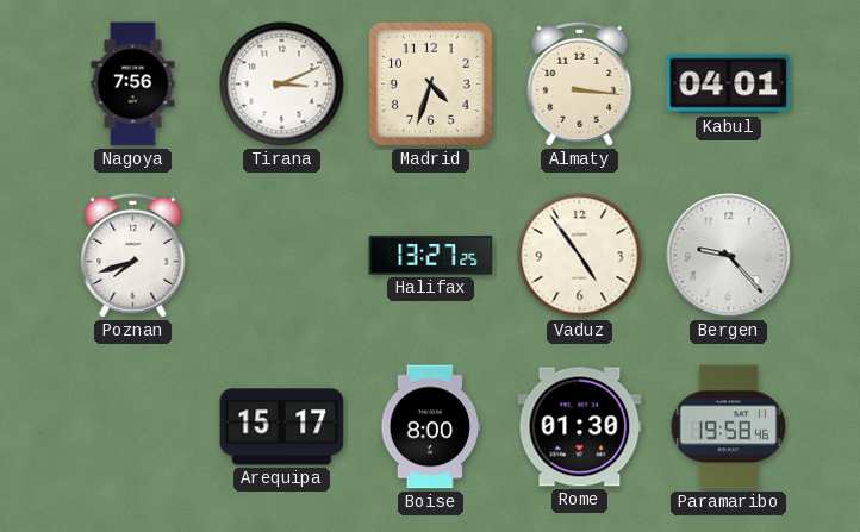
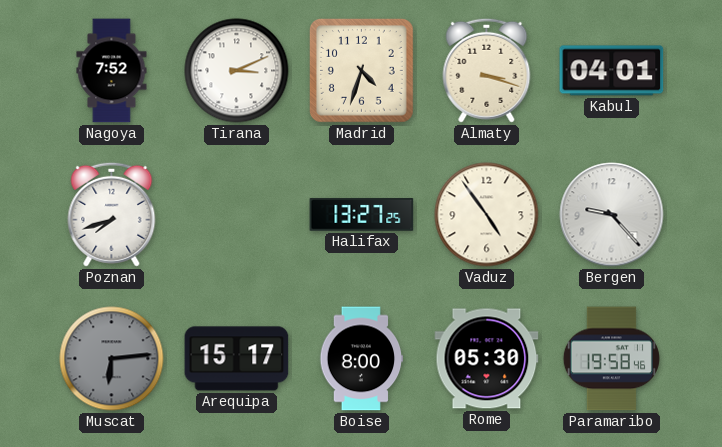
Nagoya: 7:56 -> 7:52
Almaty: 3:16 -> 3:18
Muscat: none -> 6:14
Rome: 01:30 -> 05:30
